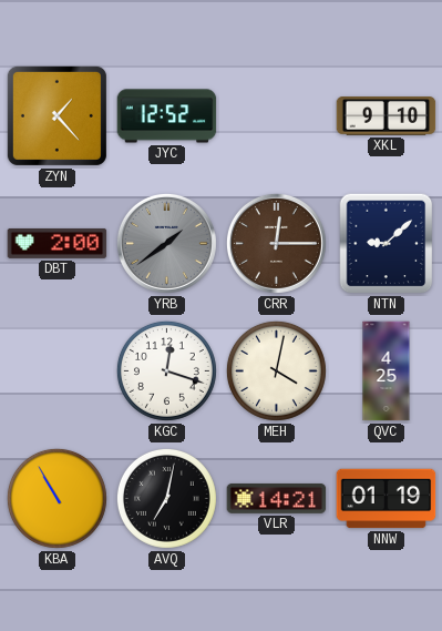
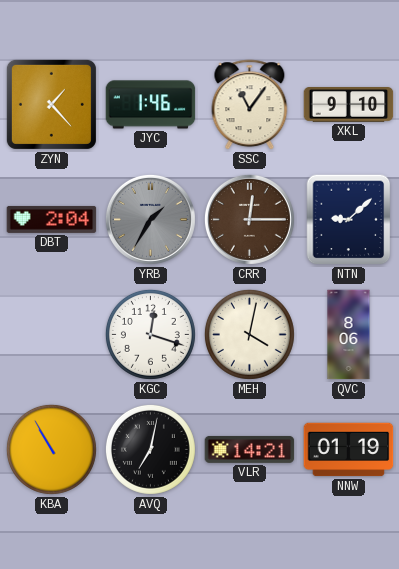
JYC: 12:52 -> 1:46
SSC: none -> 11:06
DBT: 2:00 -> 2:04
YRB: 1:39 -> 1:35
QVC: 4:25 -> 8:06
